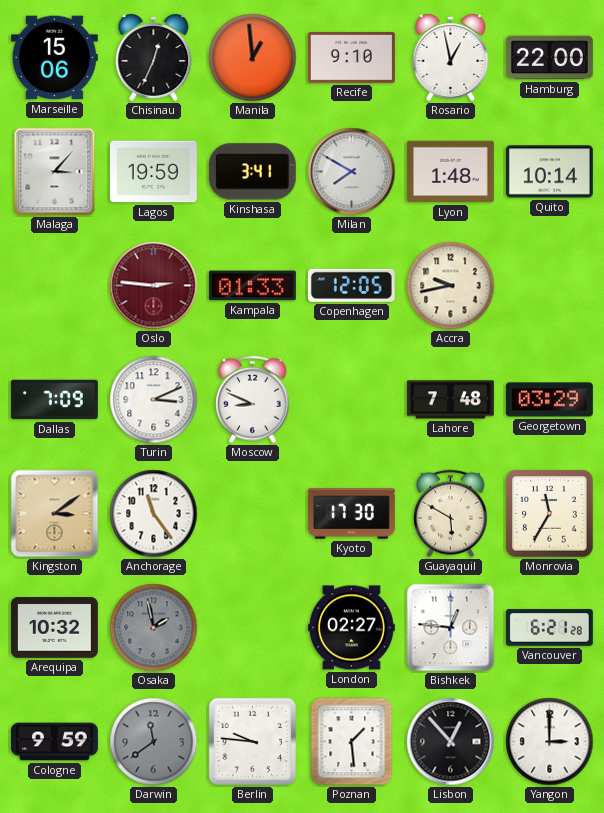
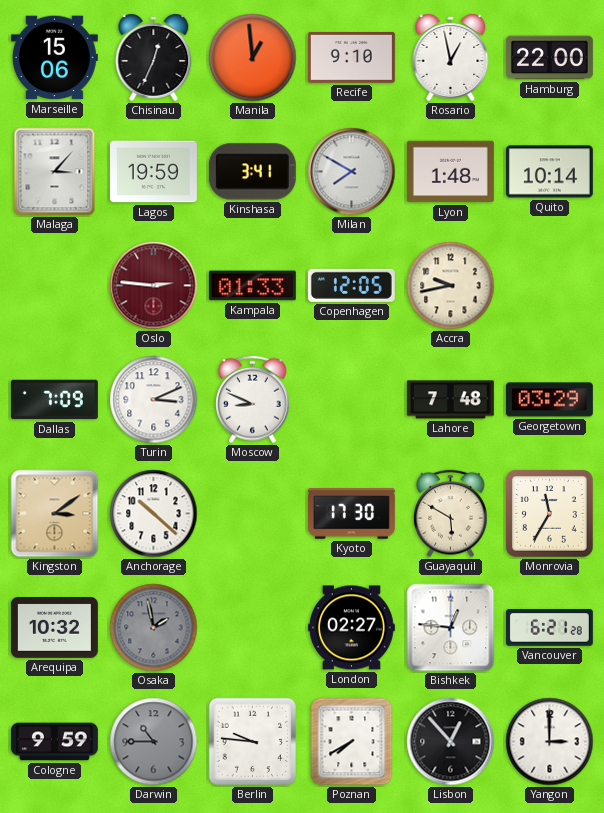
Anchorage: 11:24 -> 10:22
Darwin: 11:39 -> 10:45
Poznan: 1:29 -> 7:40
